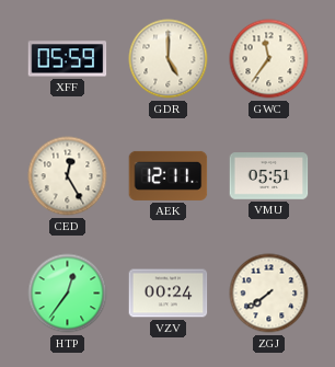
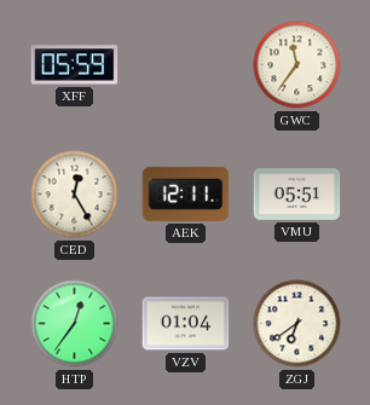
GDR: 5:00 -> none
VZV: 00:24 -> 01:04
ZGJ: 7:39 -> 6:39
